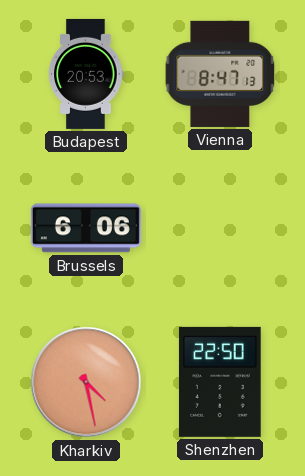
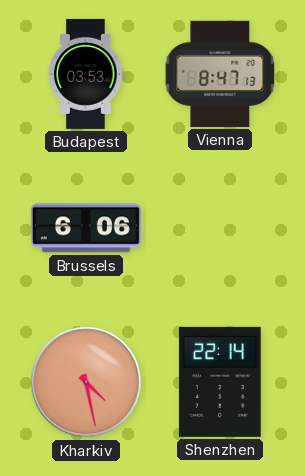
Budapest: 20:53 -> 03:53
Shenzhen: 22:50 -> 22:14
